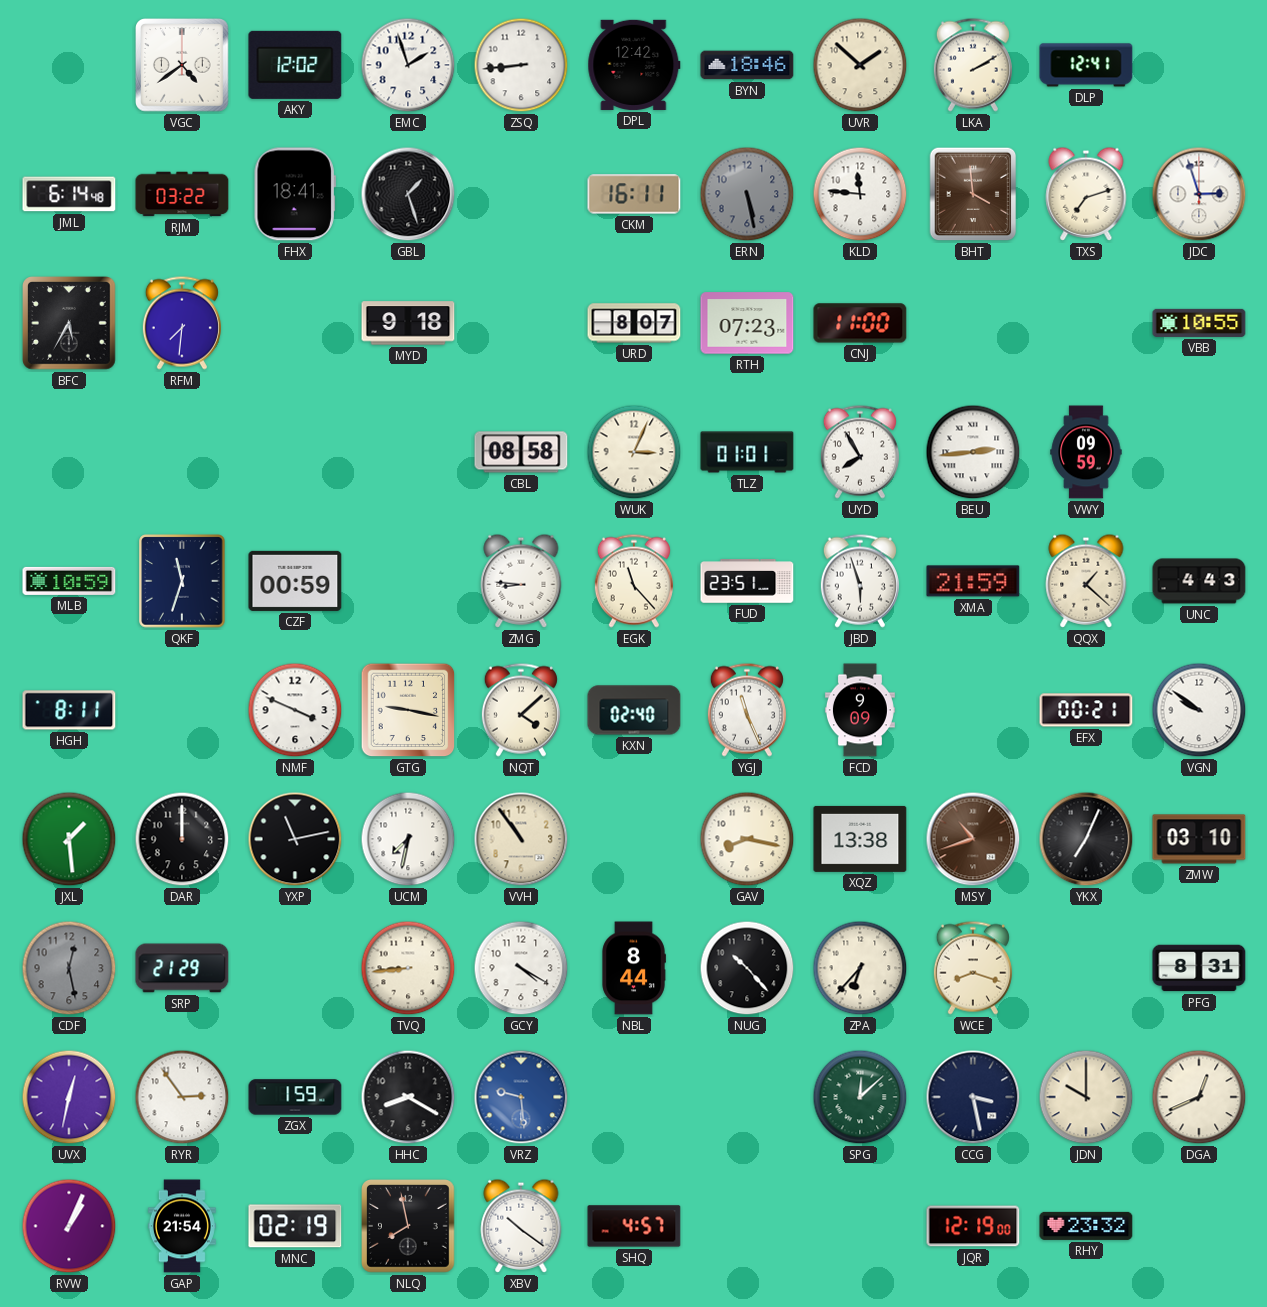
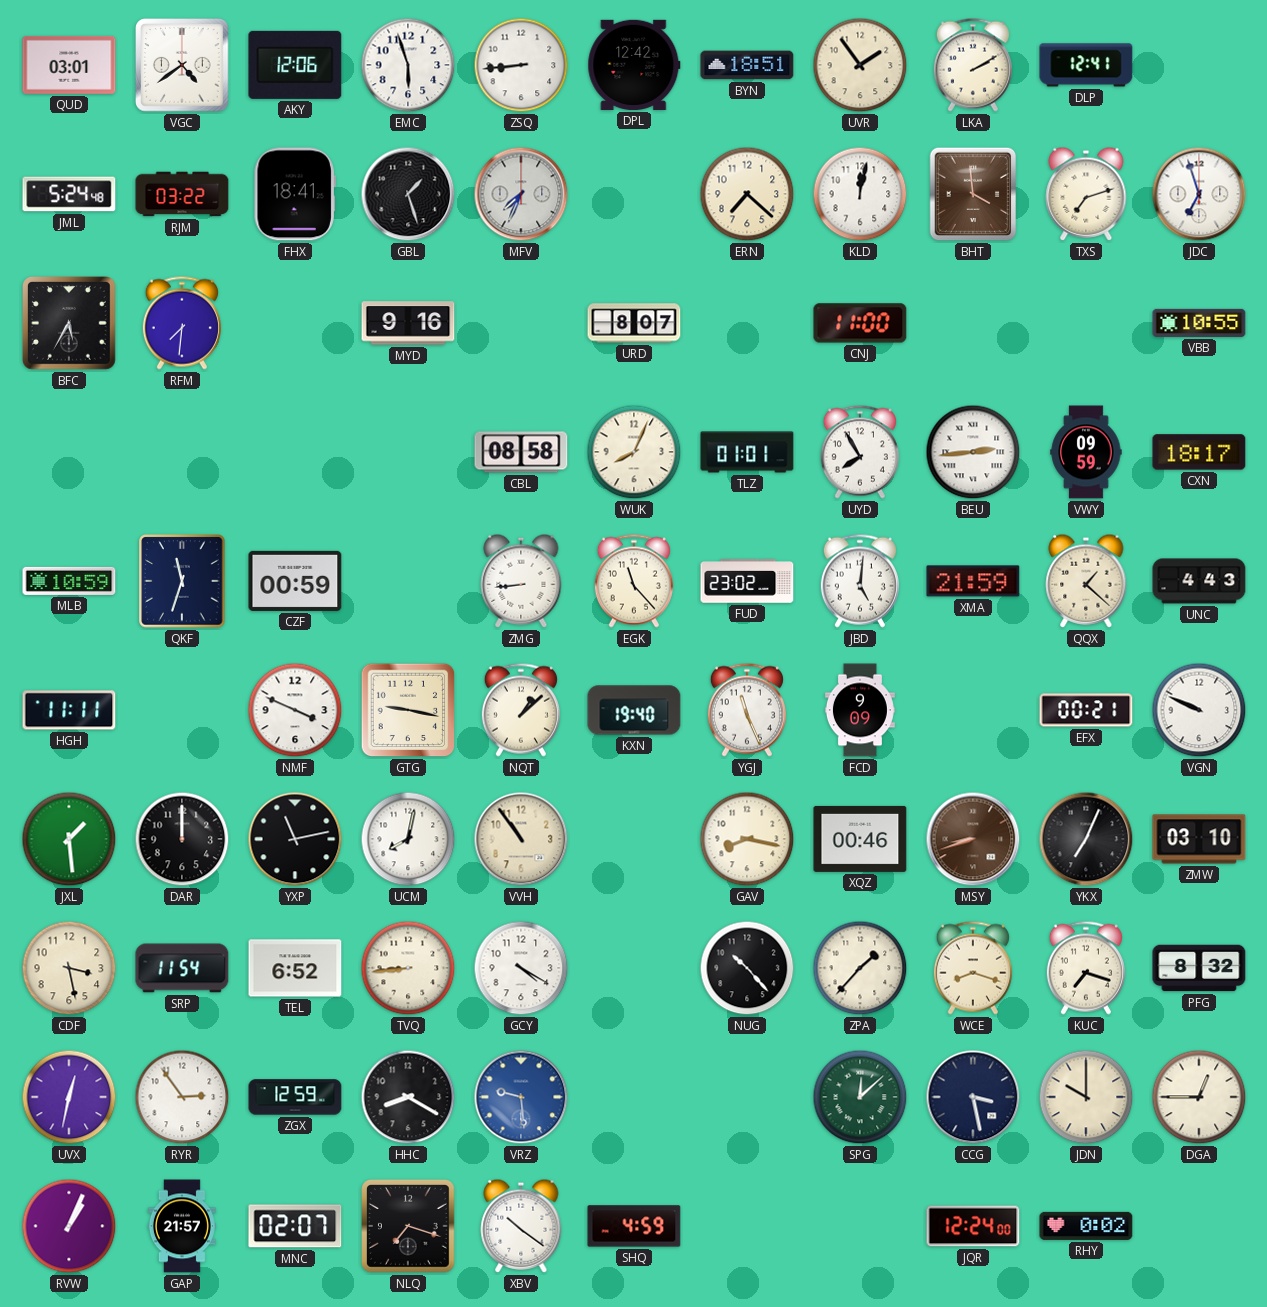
QUD: none -> 03:01
AKY: 12:02 -> 12:06
EMC: 1:57 -> 5:57
BYN: 18:46 -> 18:51
UVR: 1:52 -> 1:54
JML: 6:14 -> 5:24
MFV: none -> 7:34
CKM: 16:11 -> none
ERN: 5:28 -> 7:22
ERN dial: grey -> cream
KLD: 11:46 -> 12:02
JDC: 2:57 -> 6:57
MYD: 9:18 -> 9:16
RTH: 07:23 -> none
WUK: 3:04 -> 8:04
CXN: none -> 18:17
ZMG: 8:46 -> 8:44
FUD: 23:51 -> 23:02
JBD: 5:57 -> 5:01
HGH: 8:11 -> 11:11
NQT: 4:08 -> 1:08
KXN: 02:40 -> 19:40
VGN: 9:51 -> 9:49
UCM: 7:32 -> 8:02
XQZ: 13:38 -> 00:46
MSY: 10:42 -> 8:42
CDF: 12:28 -> 3:28
CDF dial: grey -> cream
SRP: 21:29 -> 11:54
TEL: none -> 6:52
NBL: 8:44 -> none
ZPA: 6:37 -> 1:37
KUC: none -> 7:18
PFG: 8:31 -> 8:32
ZGX: 1:59 -> 12:59
DGA: 12:41 -> 12:45
GAP: 21:54 -> 21:57
MNC: 02:19 -> 02:07
NLQ: 7:58 -> 7:18
SHQ: 4:57 -> 4:59
JQR: 12:19 -> 12:24
RHY: 23:32 -> 0:02
